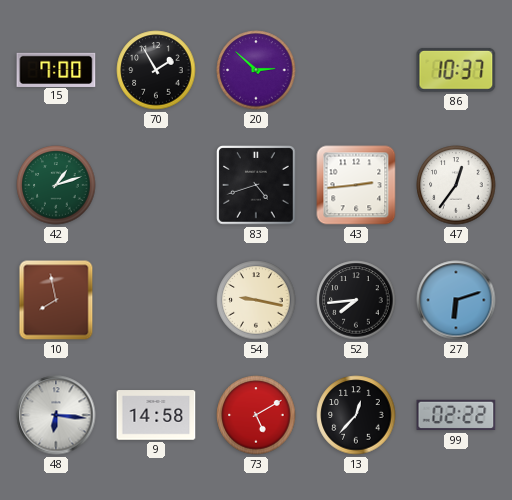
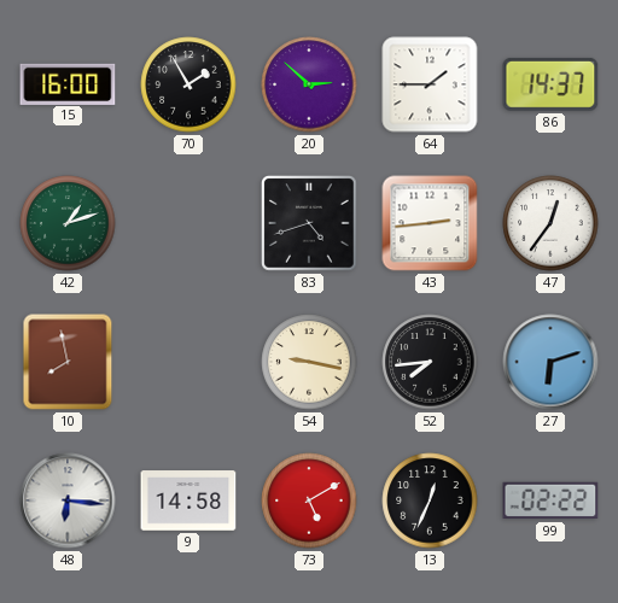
15: 7:00 -> 16:00
64: none -> 1:45
86: 10:37 -> 14:37
13: 12:37 -> 12:34
